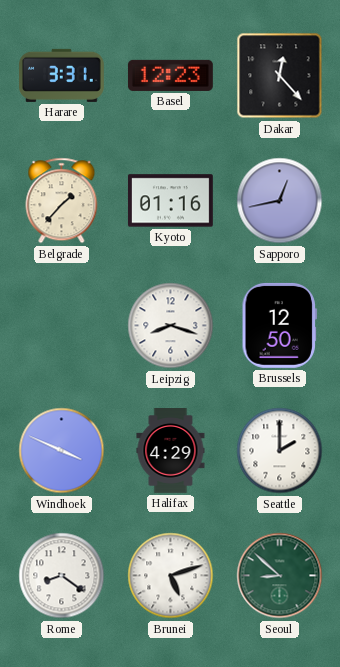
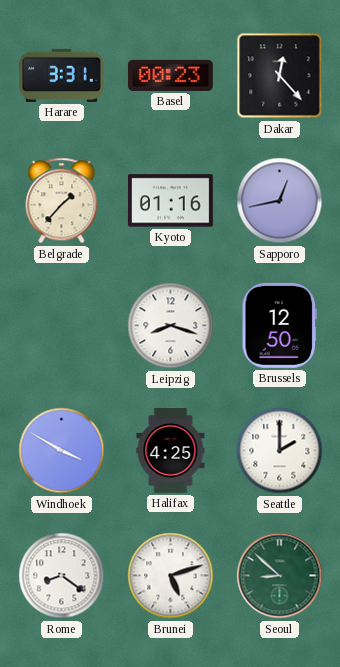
Basel: 12:23 -> 00:23
Windhoek: 3:49 -> 3:50
Halifax: 4:29 -> 4:25
